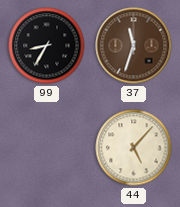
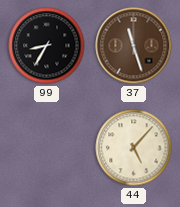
37: 11:33 -> 11:27
